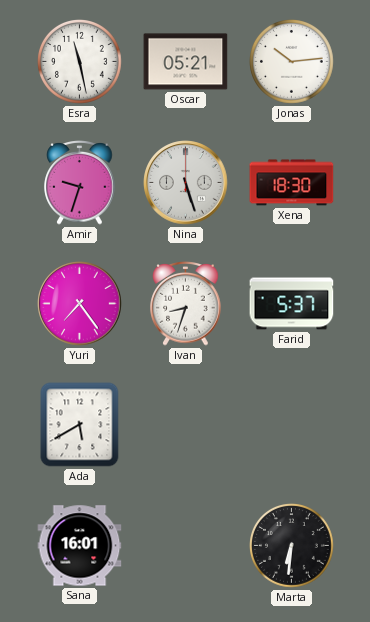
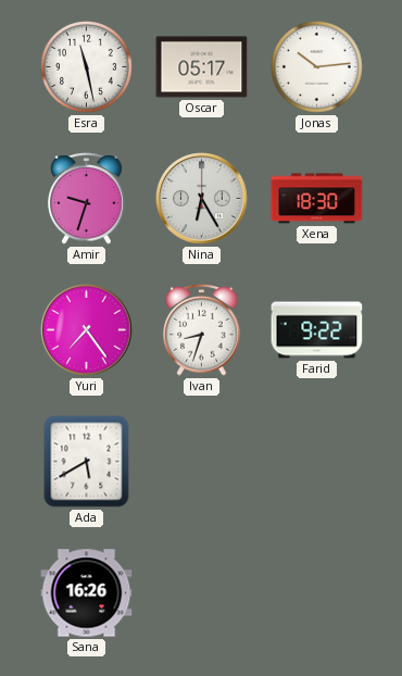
Oscar: 05:21 -> 05:17
Nina: 5:27 -> 6:25
Farid: 5:37 -> 9:22
Sana: 16:01 -> 16:26
Marta: 6:31 -> none
